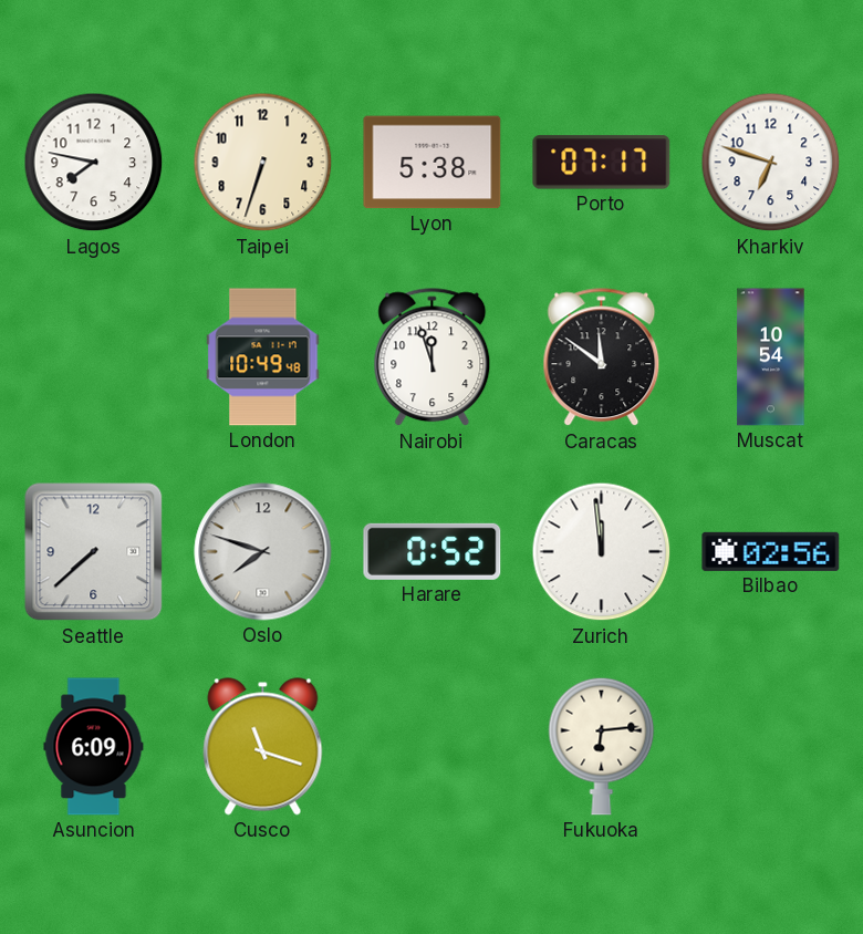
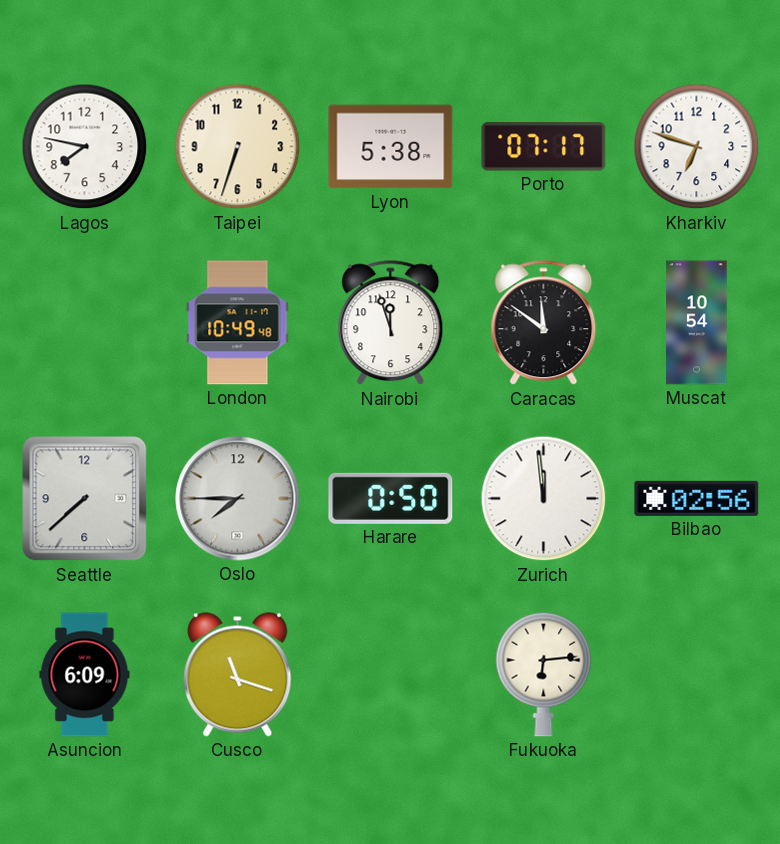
Oslo: 7:48 -> 7:45
Harare: 0:52 -> 0:50
